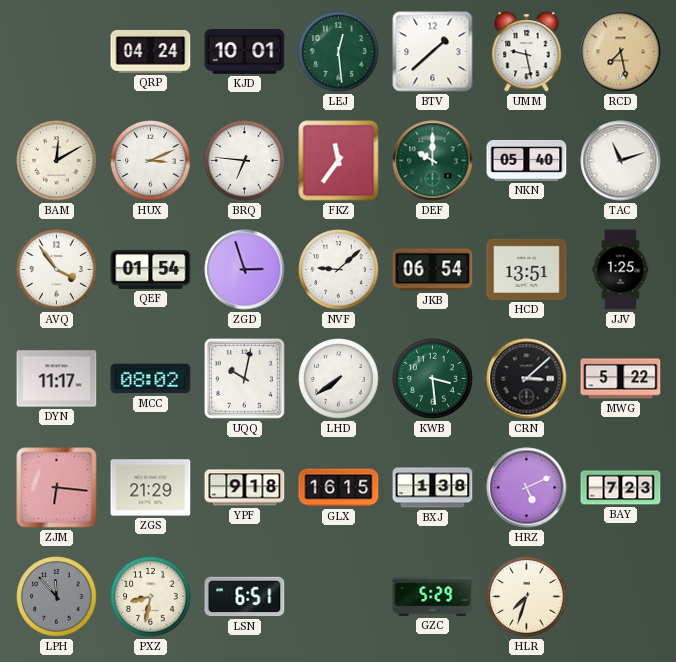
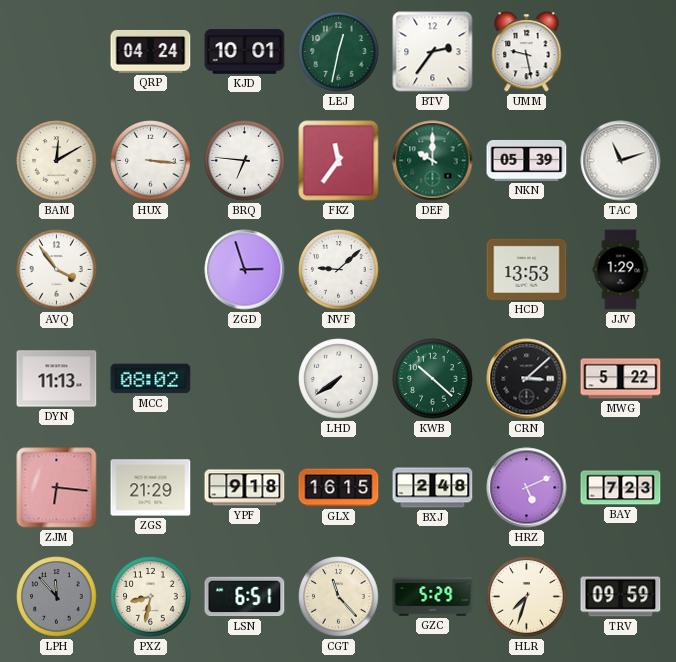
LEJ: 12:29 -> 12:32
BTV: 1:38 -> 2:36
RCD: 7:28 -> none
HUX: 3:11 -> 3:16
NKN: 05:40 -> 05:39
QEF: 01:54 -> none
JKB: 06:54 -> none
HCD: 13:51 -> 13:53
JJV: 1:25 -> 1:29
DYN: 11:17 -> 11:13
UQQ: 10:02 -> none
KWB: 3:29 -> 10:22
BXJ: 1:38 -> 2:48
CGT: none -> 11:23
TRV: none -> 09:59
